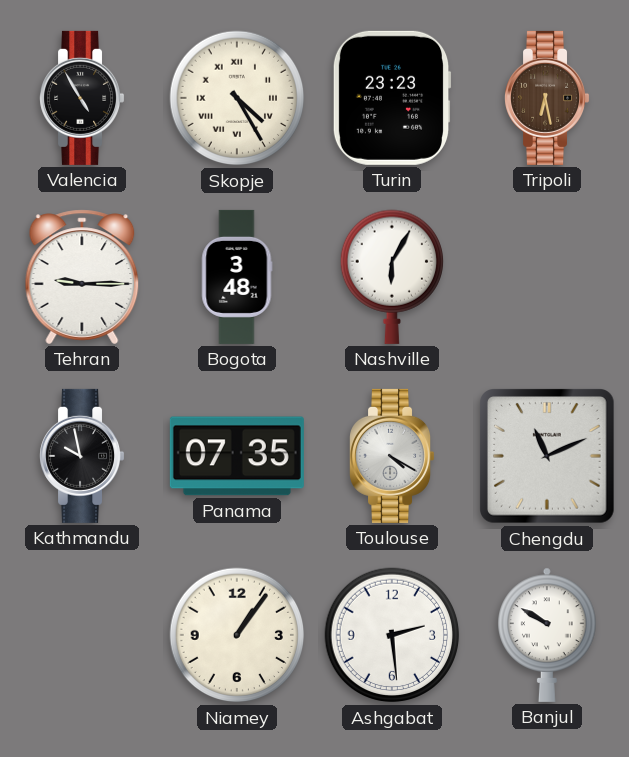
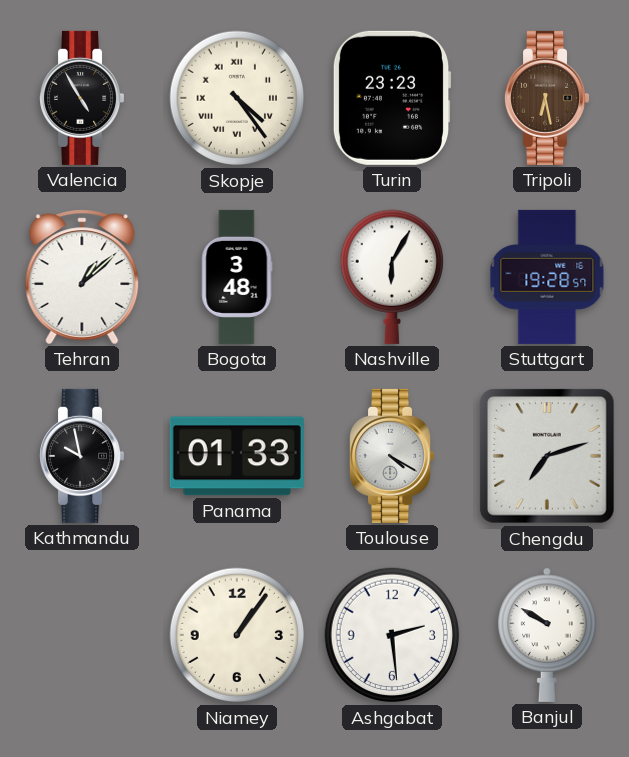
Skopje: 4:25 -> 4:24
Tehran: 9:15 -> 1:08
Stuttgart: none -> 19:28
Panama: 07:35 -> 01:33
Chengdu: 11:11 -> 7:12
